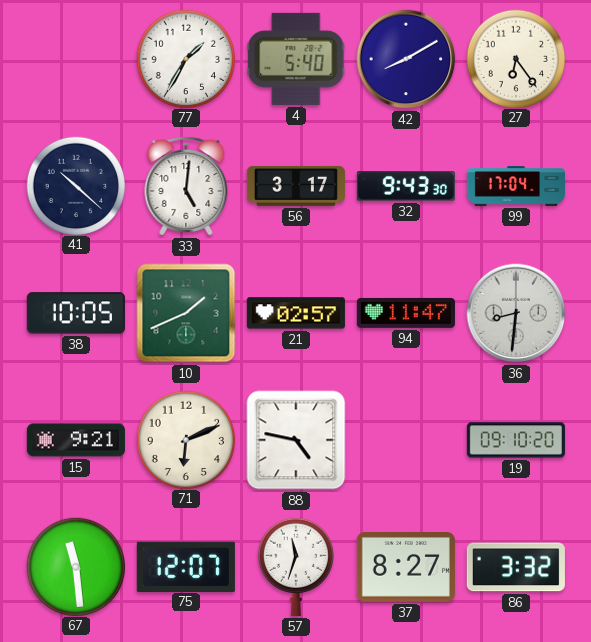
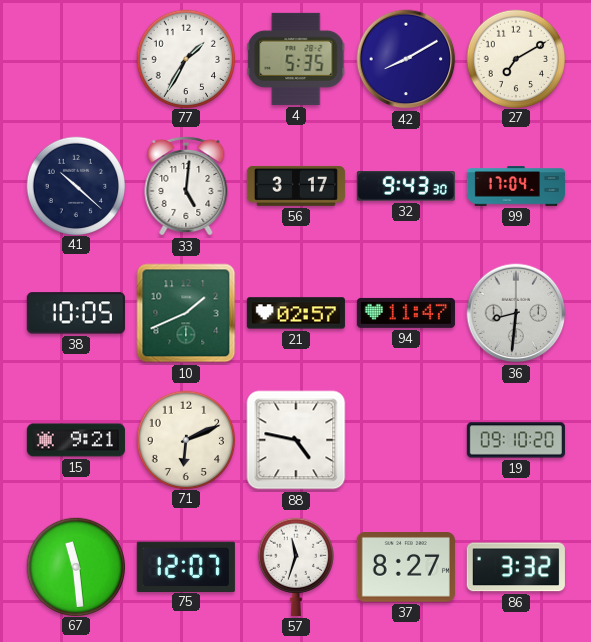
4: 5:40 -> 5:35
27: 6:24 -> 7:10
